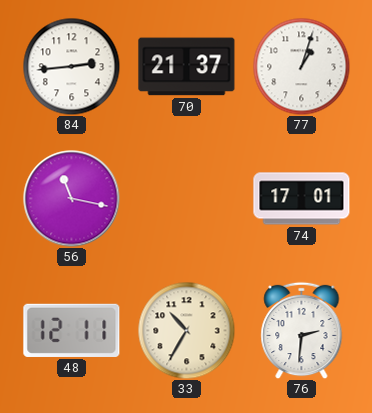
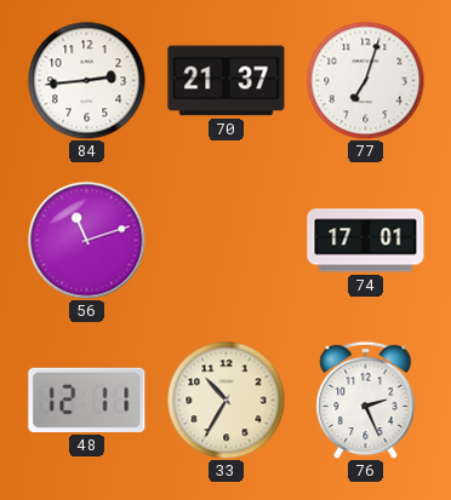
77: 1:03 -> 7:03
56: 11:17 -> 11:12
76: 2:31 -> 2:26
